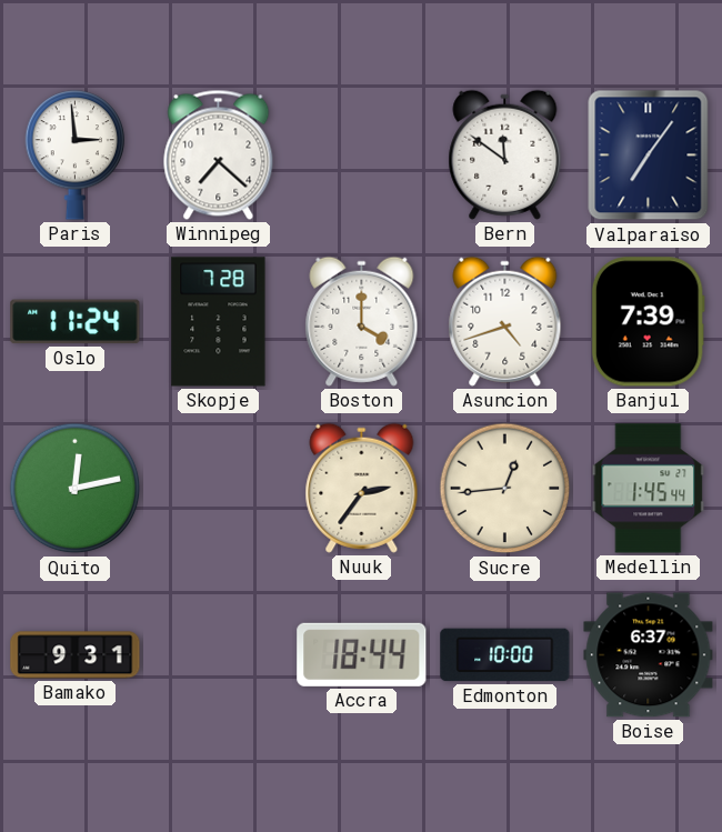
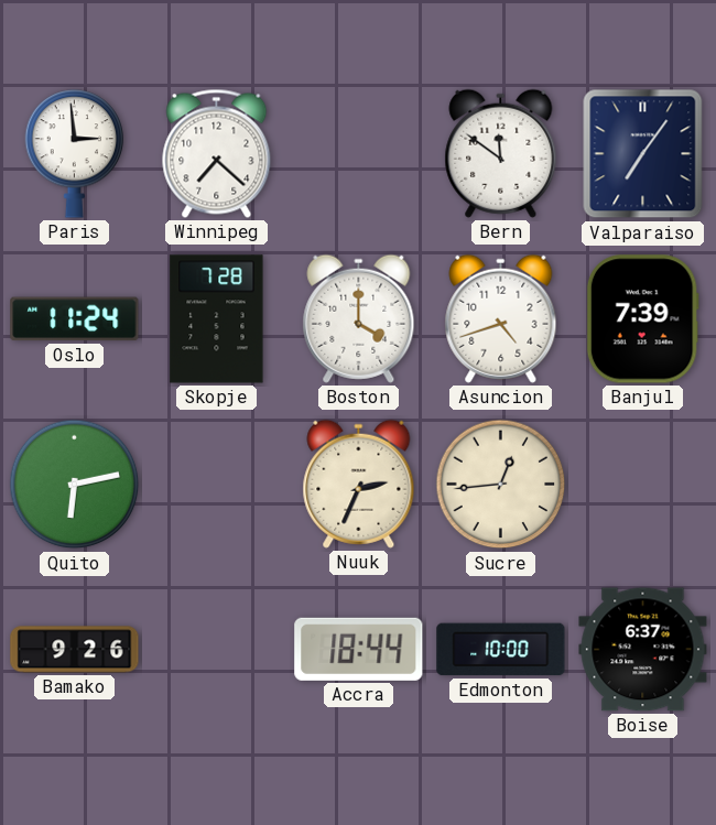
Quito: 12:13 -> 6:13
Nuuk: 2:36 -> 2:34
Medellin: 1:45 -> none
Bamako: 9:31 -> 9:26
